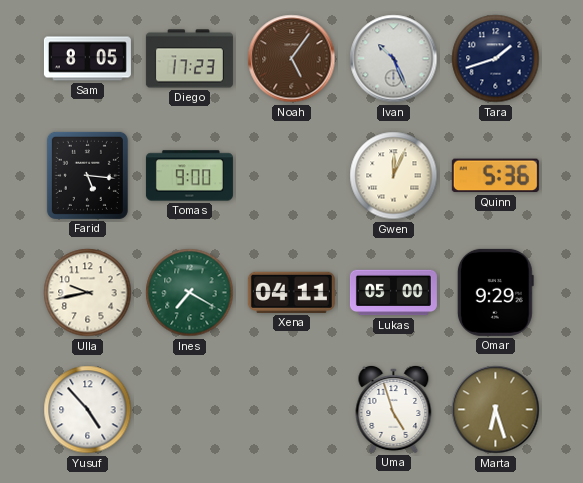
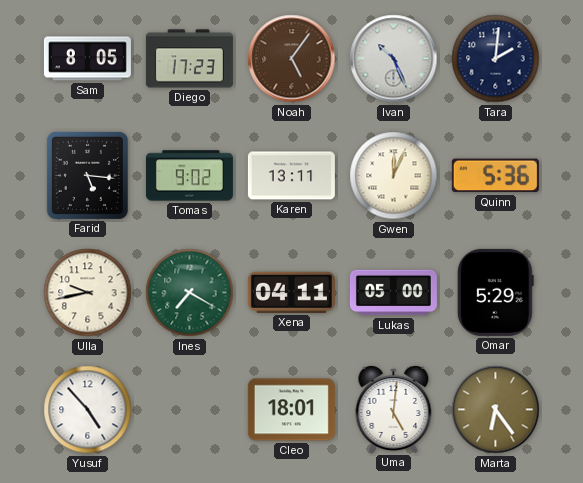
Tara: 1:42 -> 2:01
Tomas: 9:00 -> 9:02
Karen: none -> 13:11
Omar: 9:29 -> 5:29
Cleo: none -> 18:01
Uma: 4:57 -> 5:01
Marta: 6:27 -> 6:24
